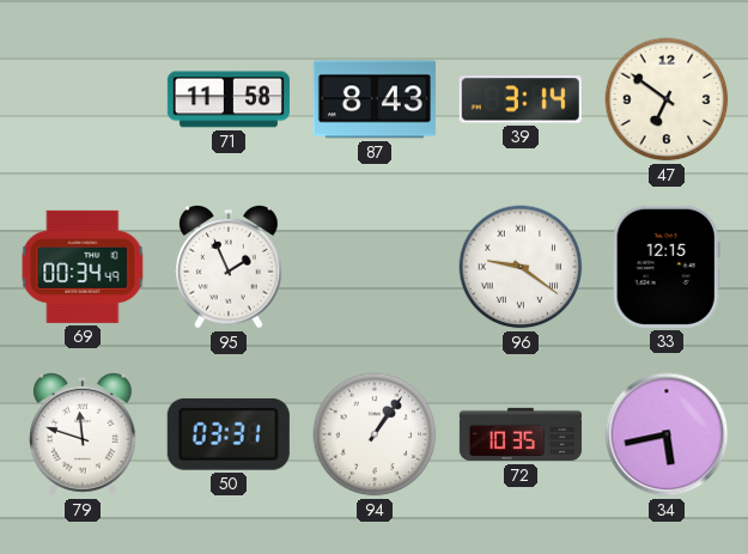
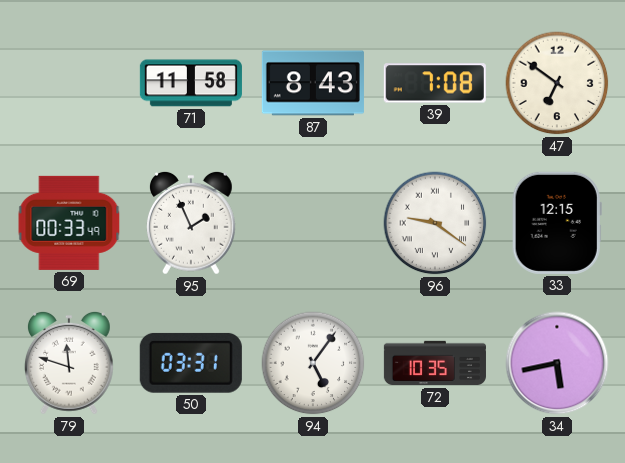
39: 3:14 -> 7:08
69: 00:34 -> 00:33
94: 1:06 -> 5:06
